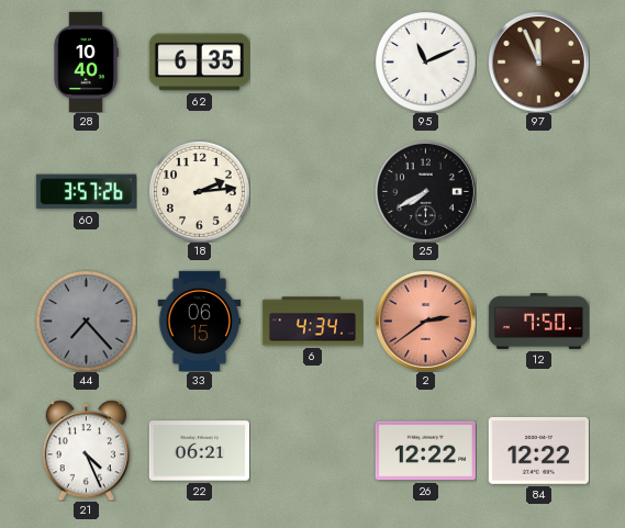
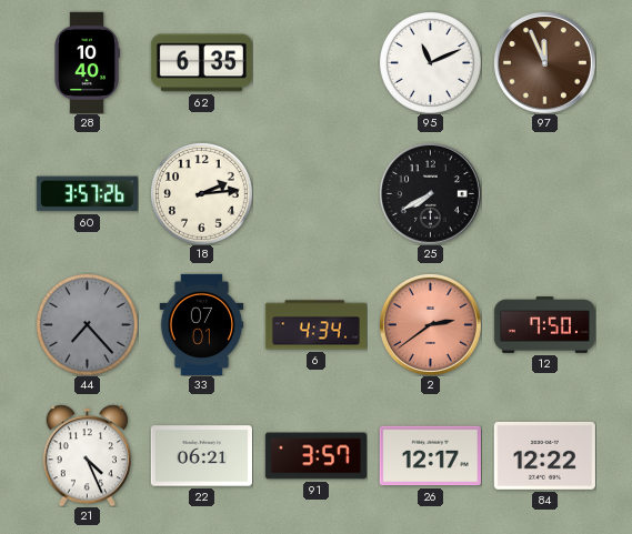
33: 06:15 -> 07:01
91: none -> 3:57
26: 12:22 -> 12:17
